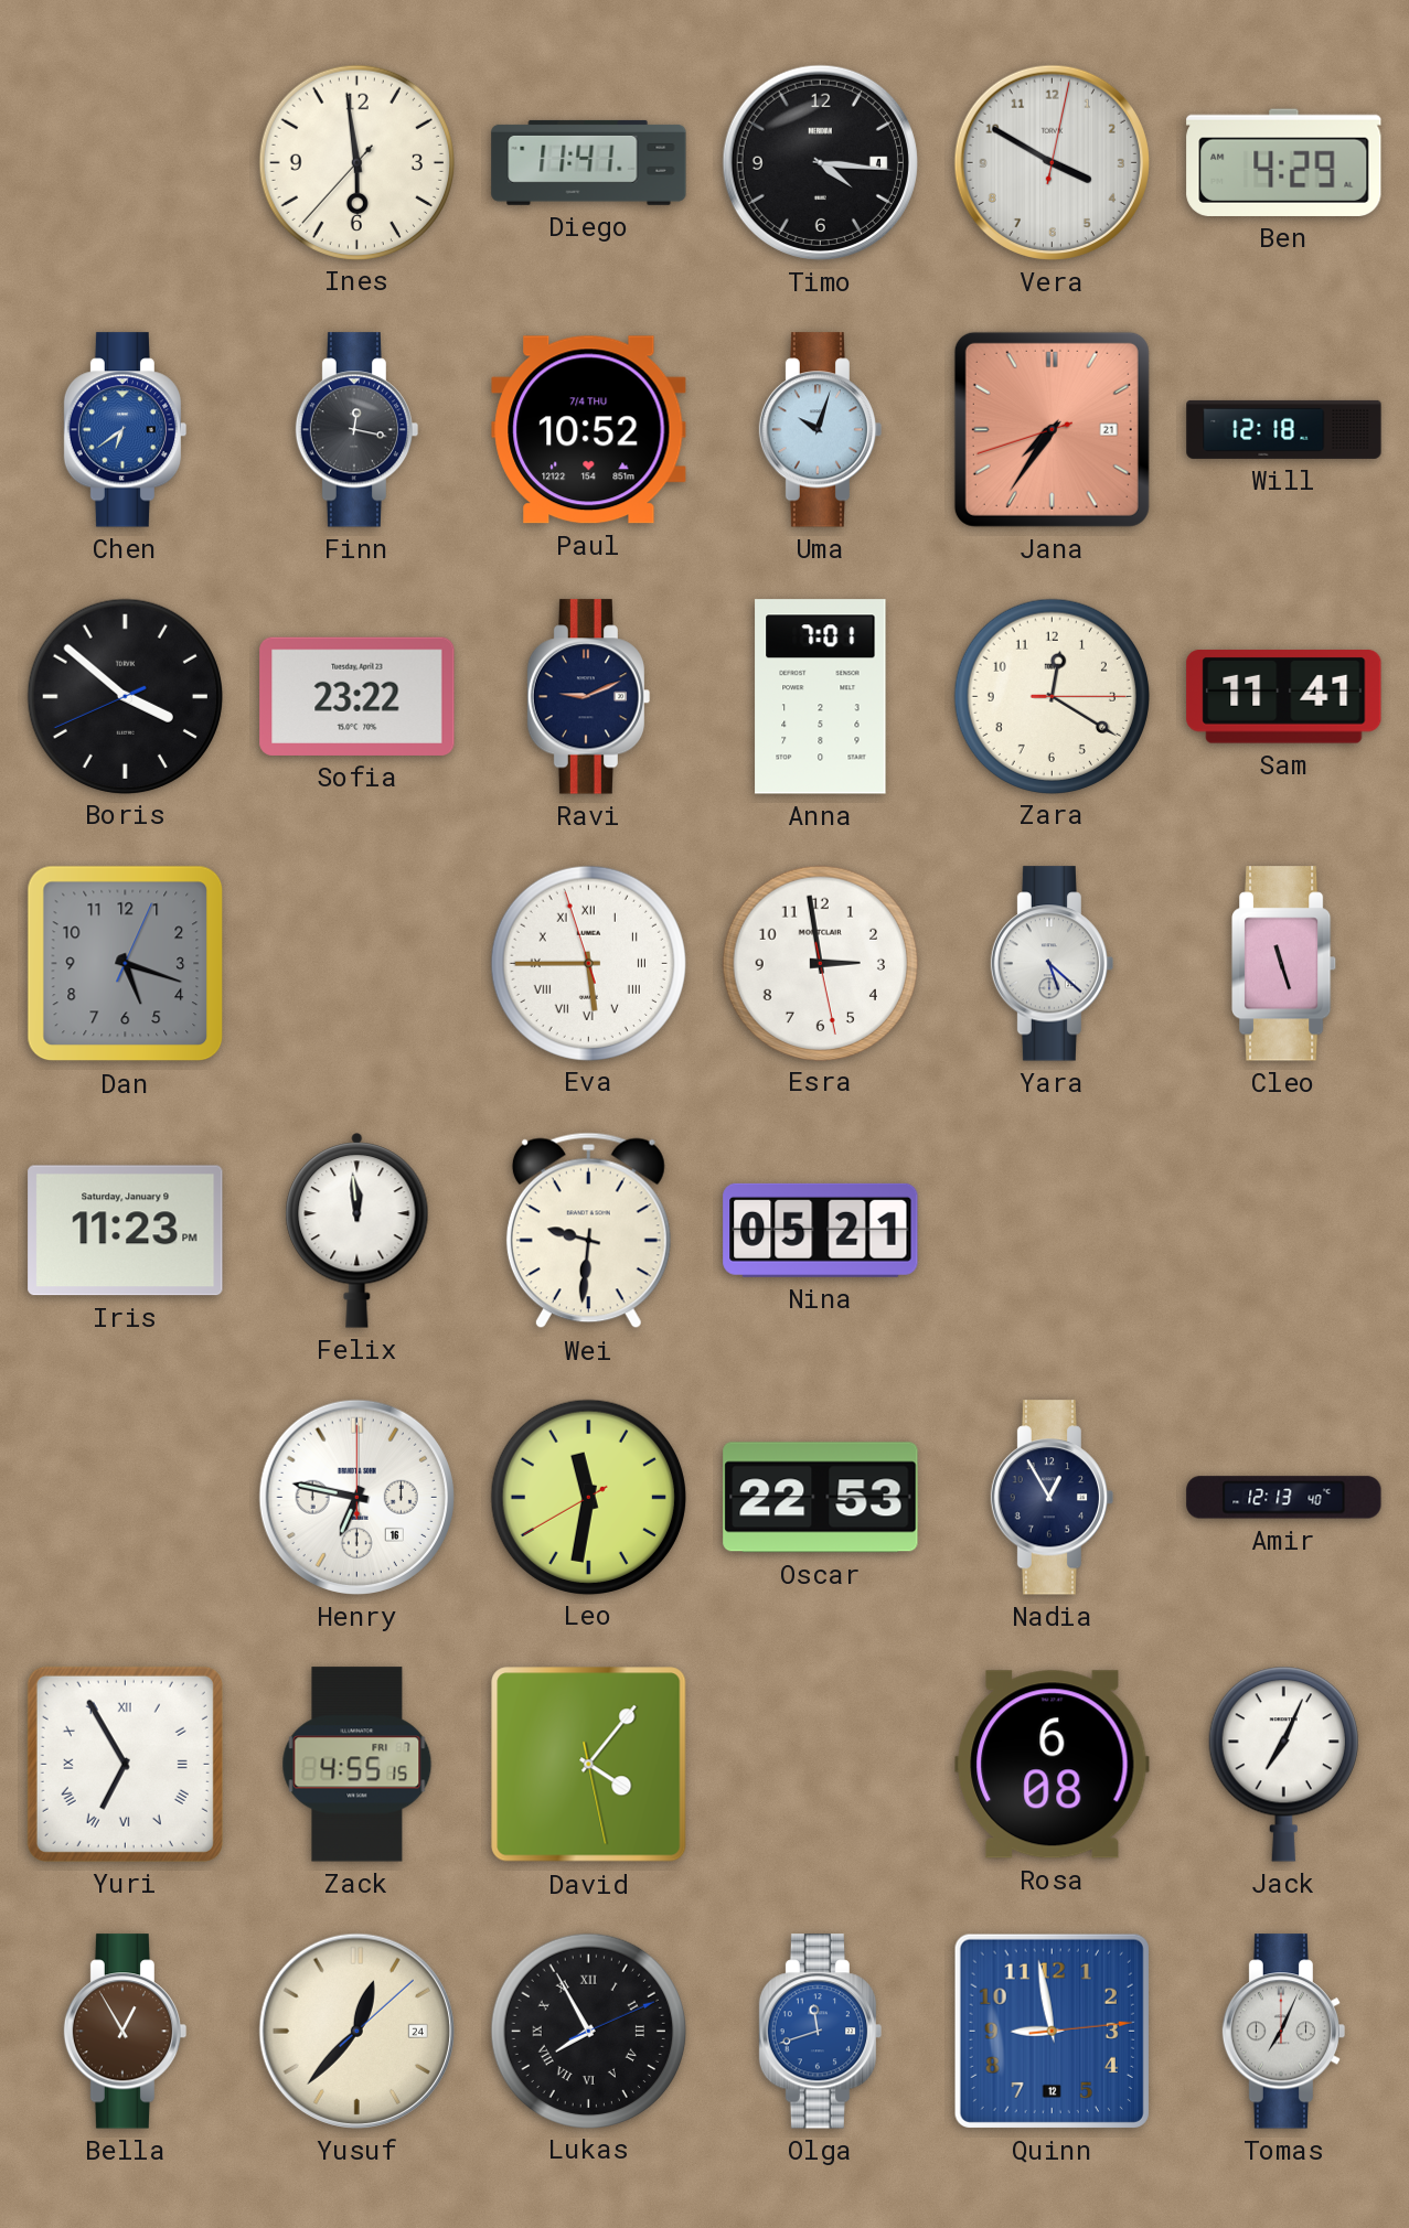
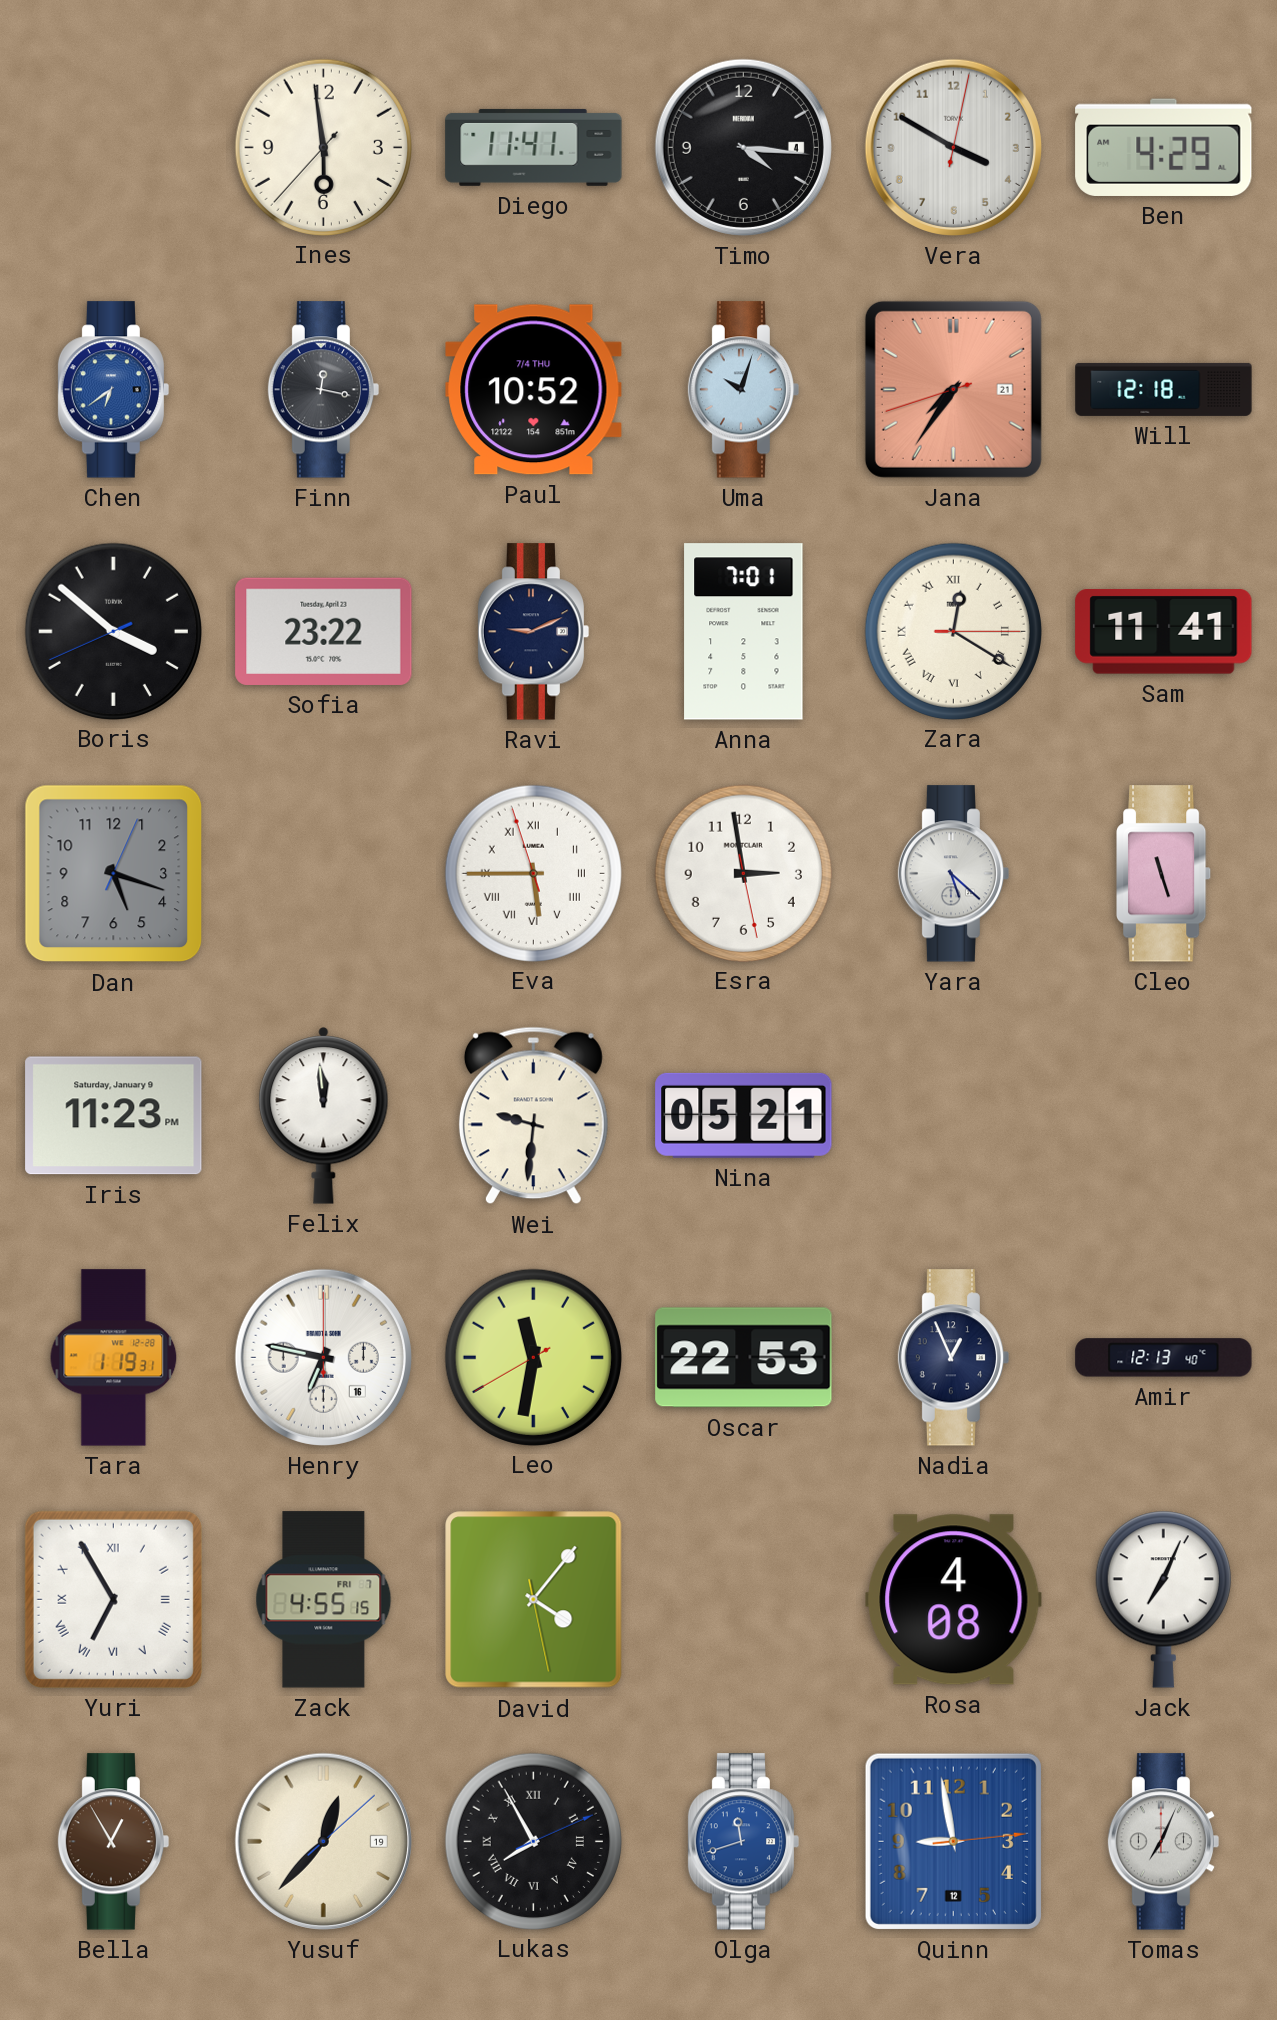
Zara numerals: Arabic -> Roman
Tara: none -> 1:19
Nadia: 12:55 -> 12:56
Rosa: 6:08 -> 4:08
Yusuf date: 24 -> 19
